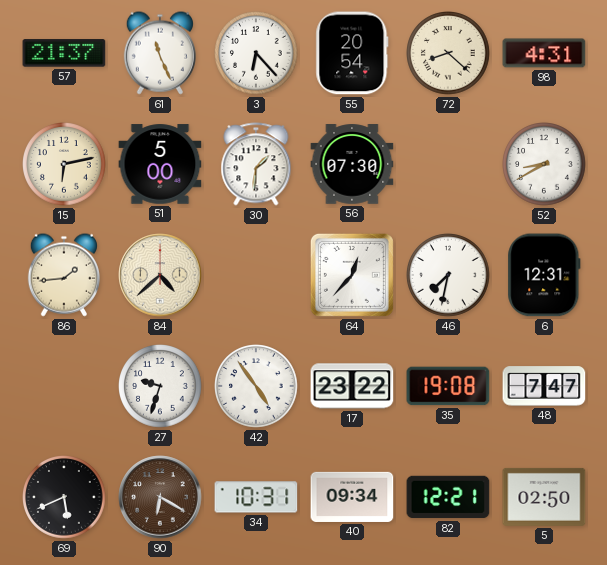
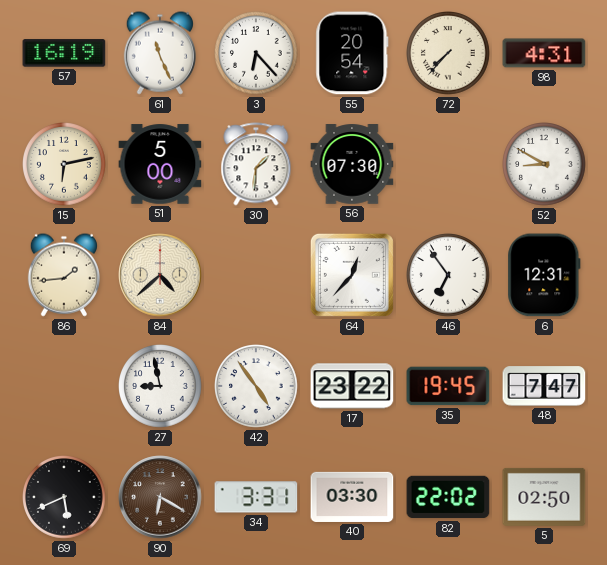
57: 21:37 -> 16:19
72: 8:22 -> 7:37
52: 8:40 -> 8:50
46: 7:32 -> 6:54
27: 9:33 -> 8:58
35: 19:08 -> 19:45
34: 10:31 -> 3:31
40: 09:34 -> 03:30
82: 12:21 -> 22:02
